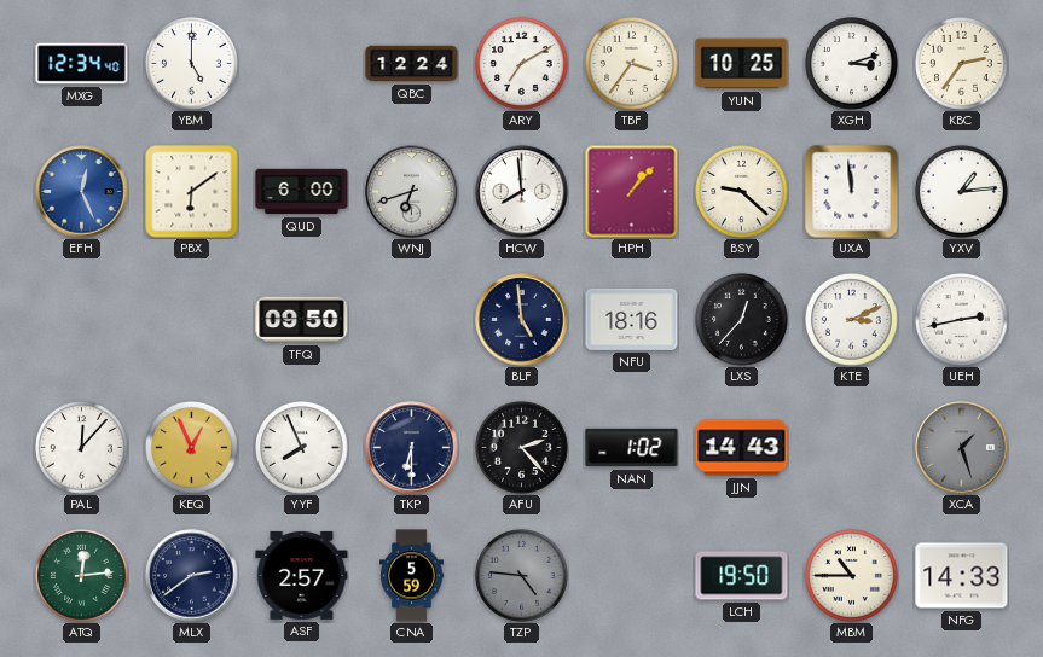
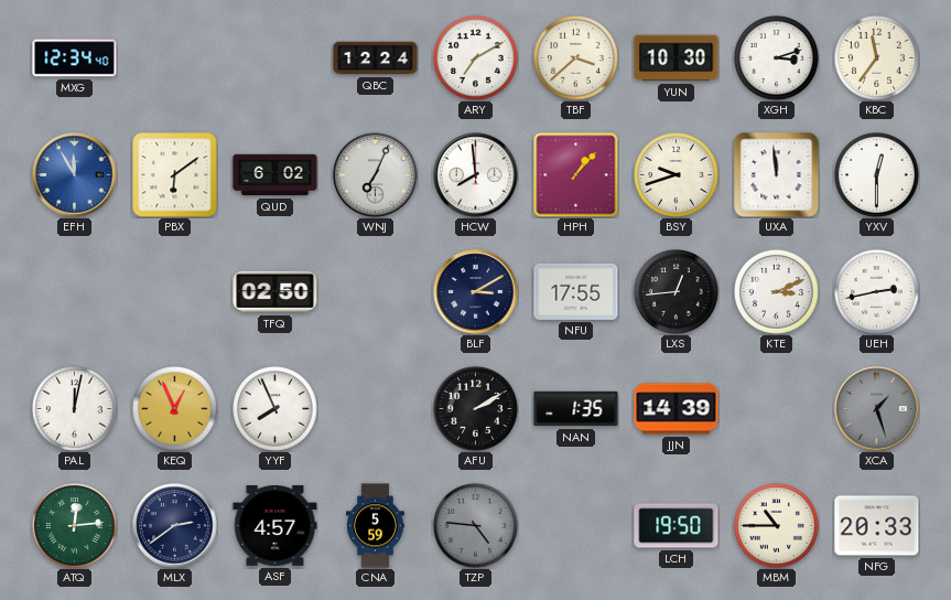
YBM: 5:00 -> none
TBF: 3:36 -> 3:38
YUN: 10:25 -> 10:30
KBC: 2:36 -> 11:36
EFH: 12:26 -> 11:55
QUD: 6:00 -> 6:02
WNJ: 6:42 -> 7:04
BSY: 9:22 -> 9:42
YXV: 1:14 -> 12:30
TFQ: 09:50 -> 02:50
BLF: 4:59 -> 3:10
NFU: 18:16 -> 17:55
LXS: 12:37 -> 12:44
PAL: 12:07 -> 12:02
TKP: 6:30 -> none
AFU: 2:23 -> 2:10
NAN: 1:02 -> 1:35
JJN: 14:43 -> 14:39
ASF: 2:57 -> 4:57
NFG: 14:33 -> 20:33
